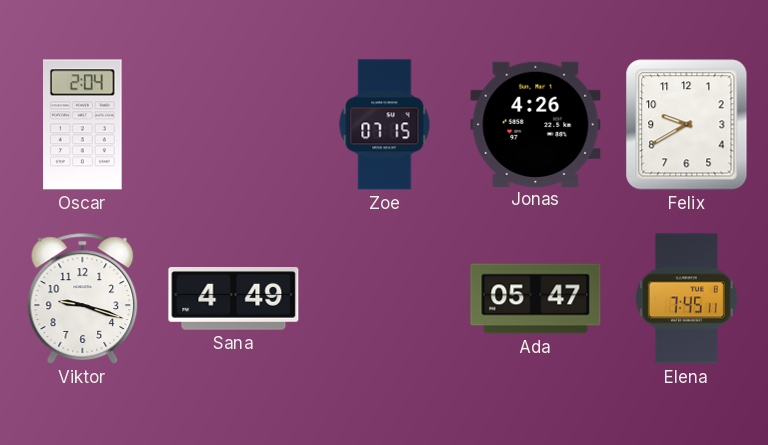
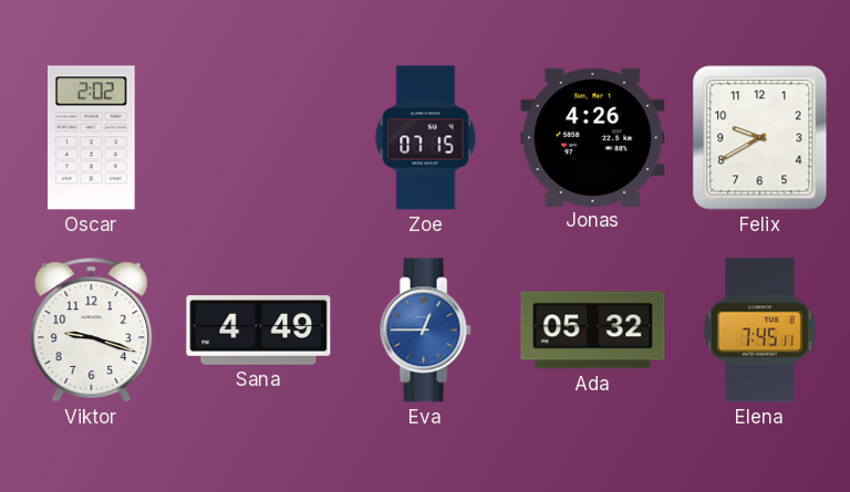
Oscar: 2:04 -> 2:02
Eva: none -> 12:45
Ada: 05:47 -> 05:32
